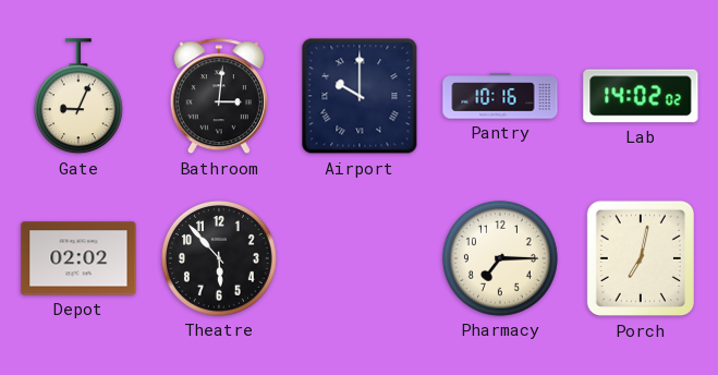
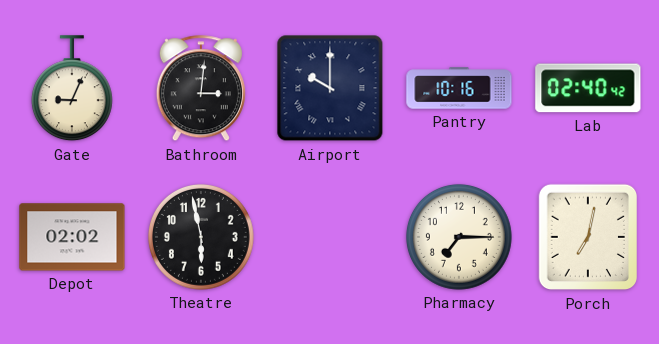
Lab: 14:02 -> 02:40
Theatre: 5:53 -> 5:58
